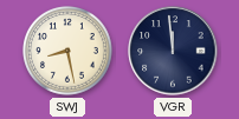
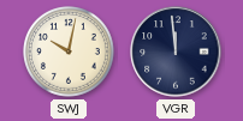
SWJ: 8:28 -> 10:02
